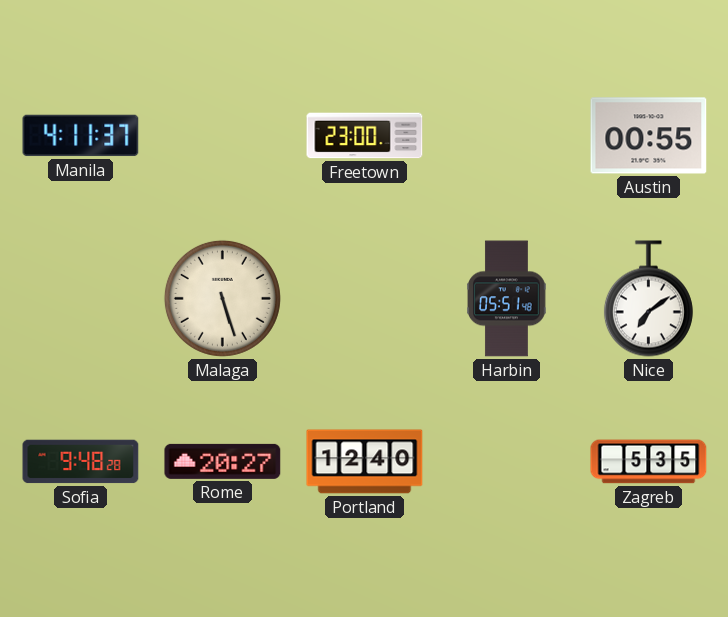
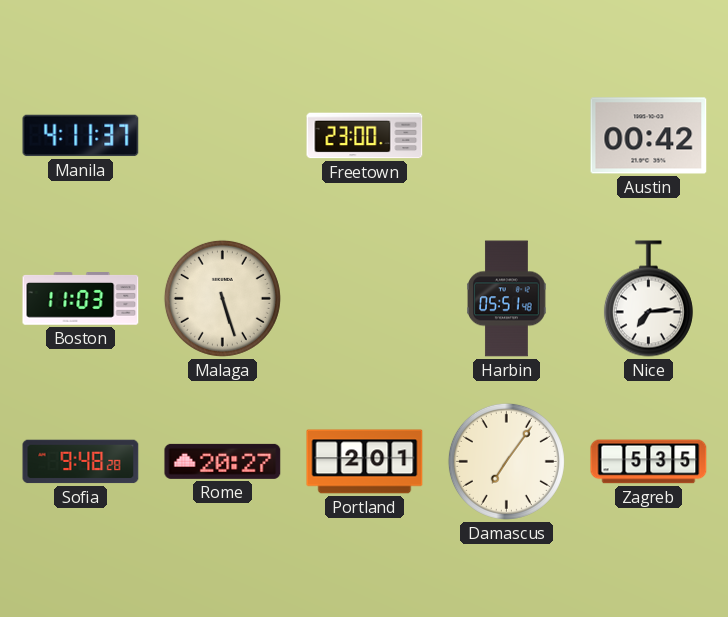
Austin: 00:55 -> 00:42
Boston: none -> 11:03
Nice: 7:09 -> 7:14
Portland: 12:40 -> 2:01
Damascus: none -> 7:06
